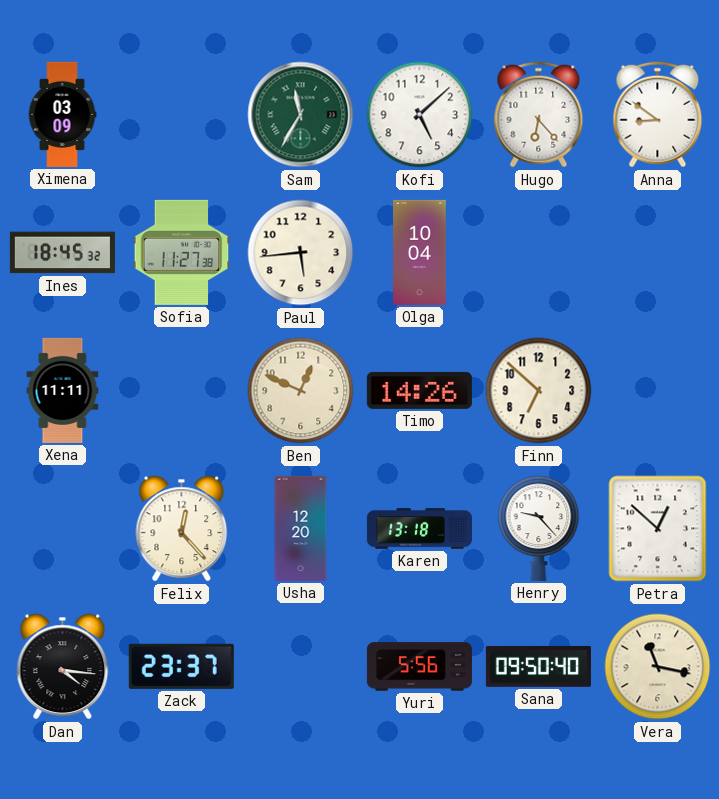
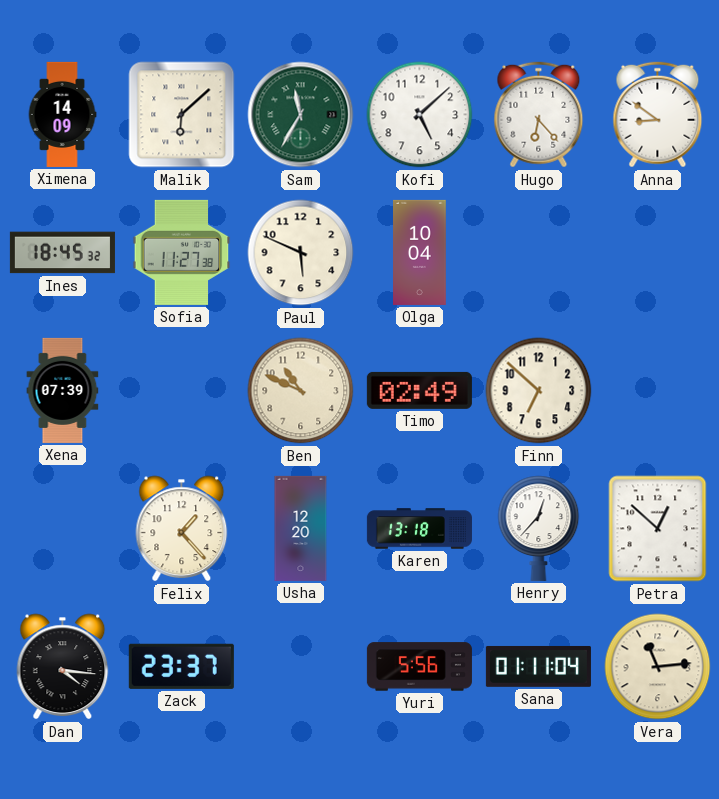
Ximena: 03:09 -> 14:09
Malik: none -> 6:08
Paul: 5:44 -> 5:49
Xena: 11:11 -> 07:39
Ben: 12:49 -> 10:49
Timo: 14:26 -> 02:49
Felix: 12:23 -> 1:23
Henry: 9:23 -> 12:37
Sana: 09:50 -> 01:11
Vera: 11:17 -> 11:14
